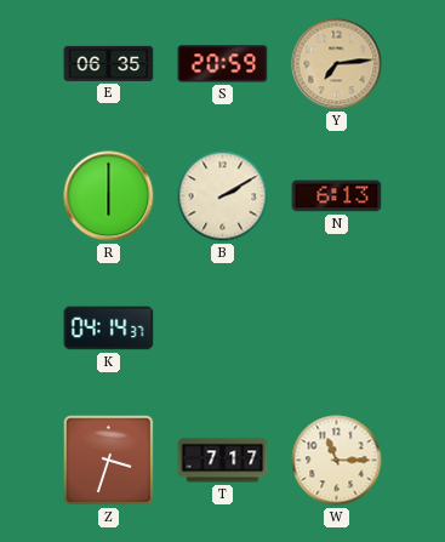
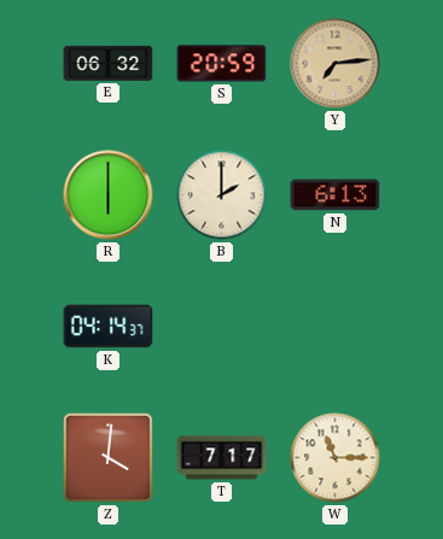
E: 06:35 -> 06:32
B: 2:10 -> 2:00
Z: 3:33 -> 4:01
